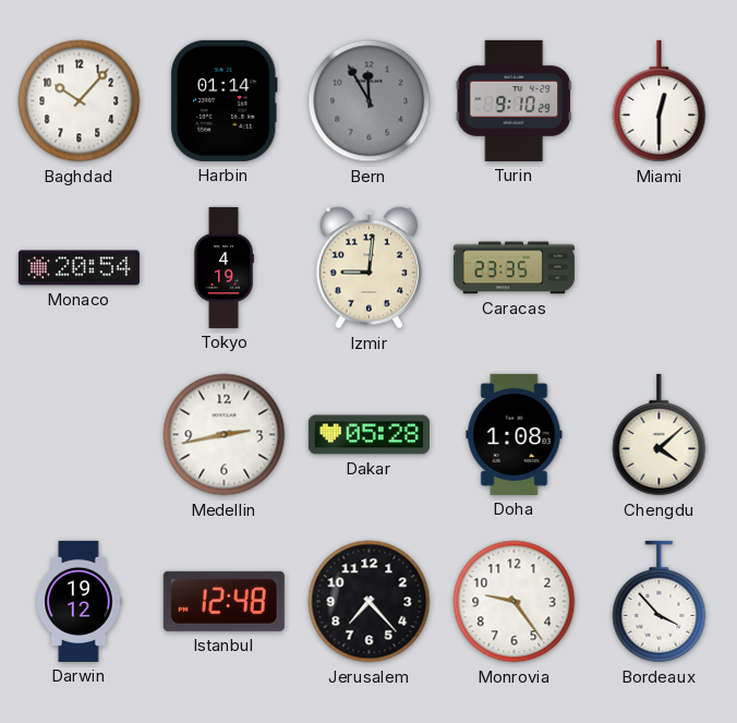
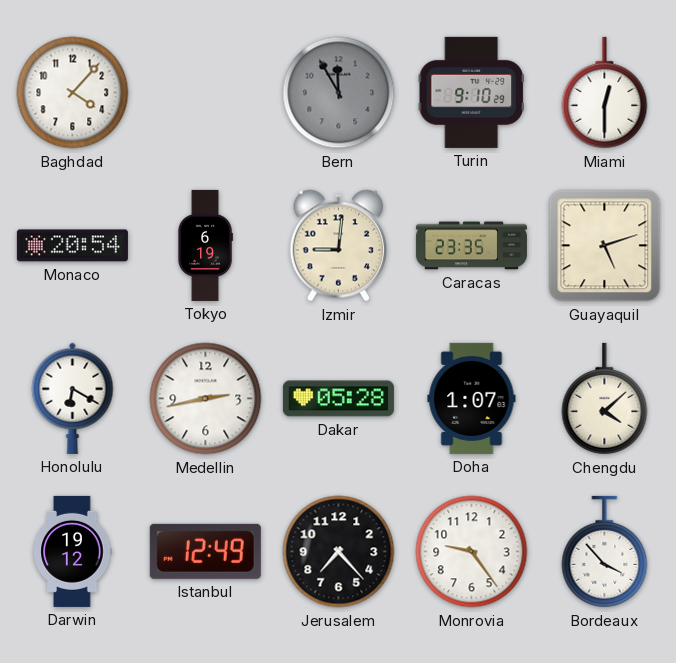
Baghdad: 10:07 -> 4:07
Harbin: 01:14 -> none
Tokyo: 4:19 -> 6:19
Guayaquil: none -> 5:12
Honolulu: none -> 6:20
Doha: 1:08 -> 1:07
Istanbul: 12:48 -> 12:49
